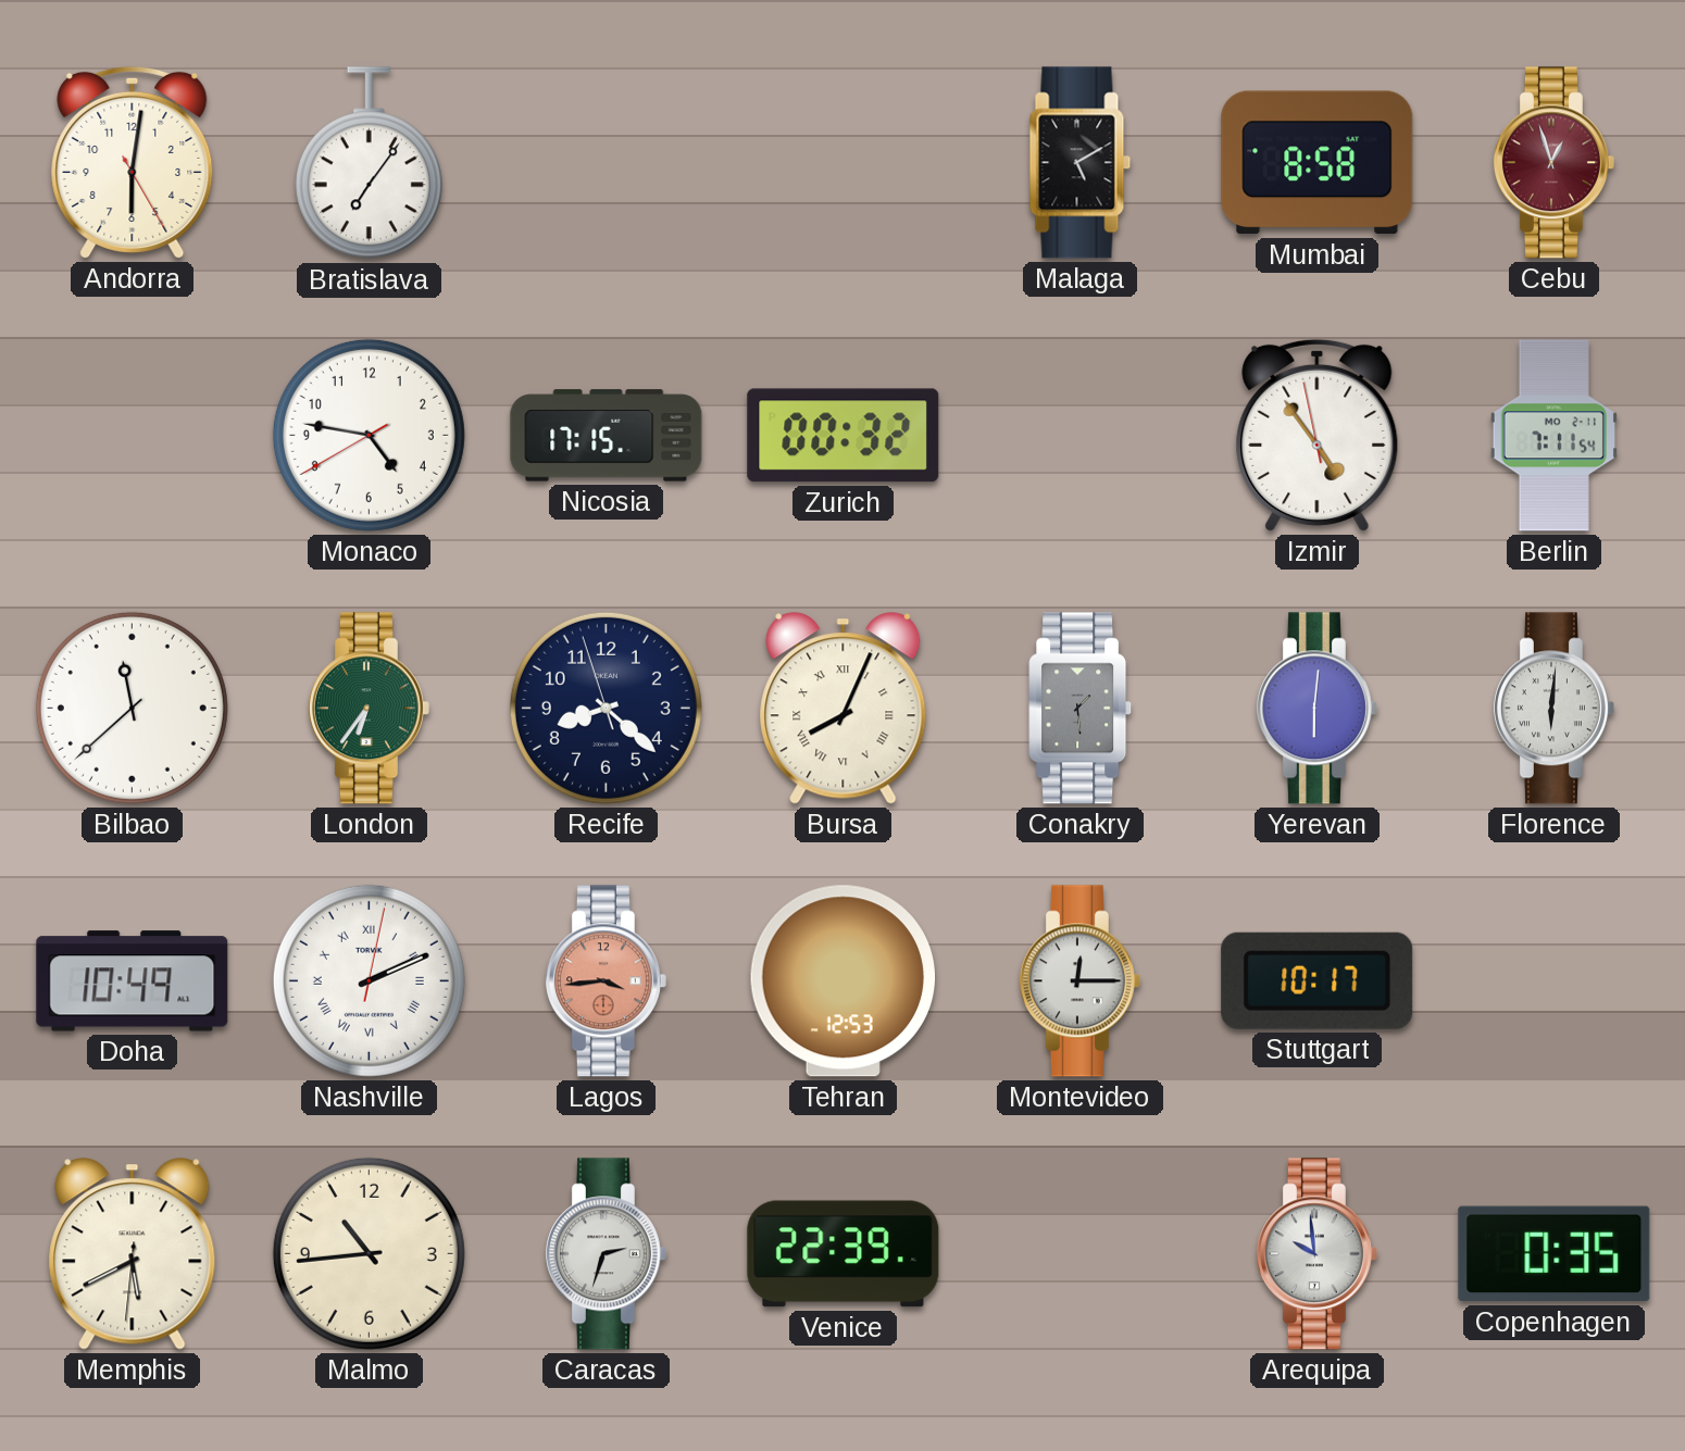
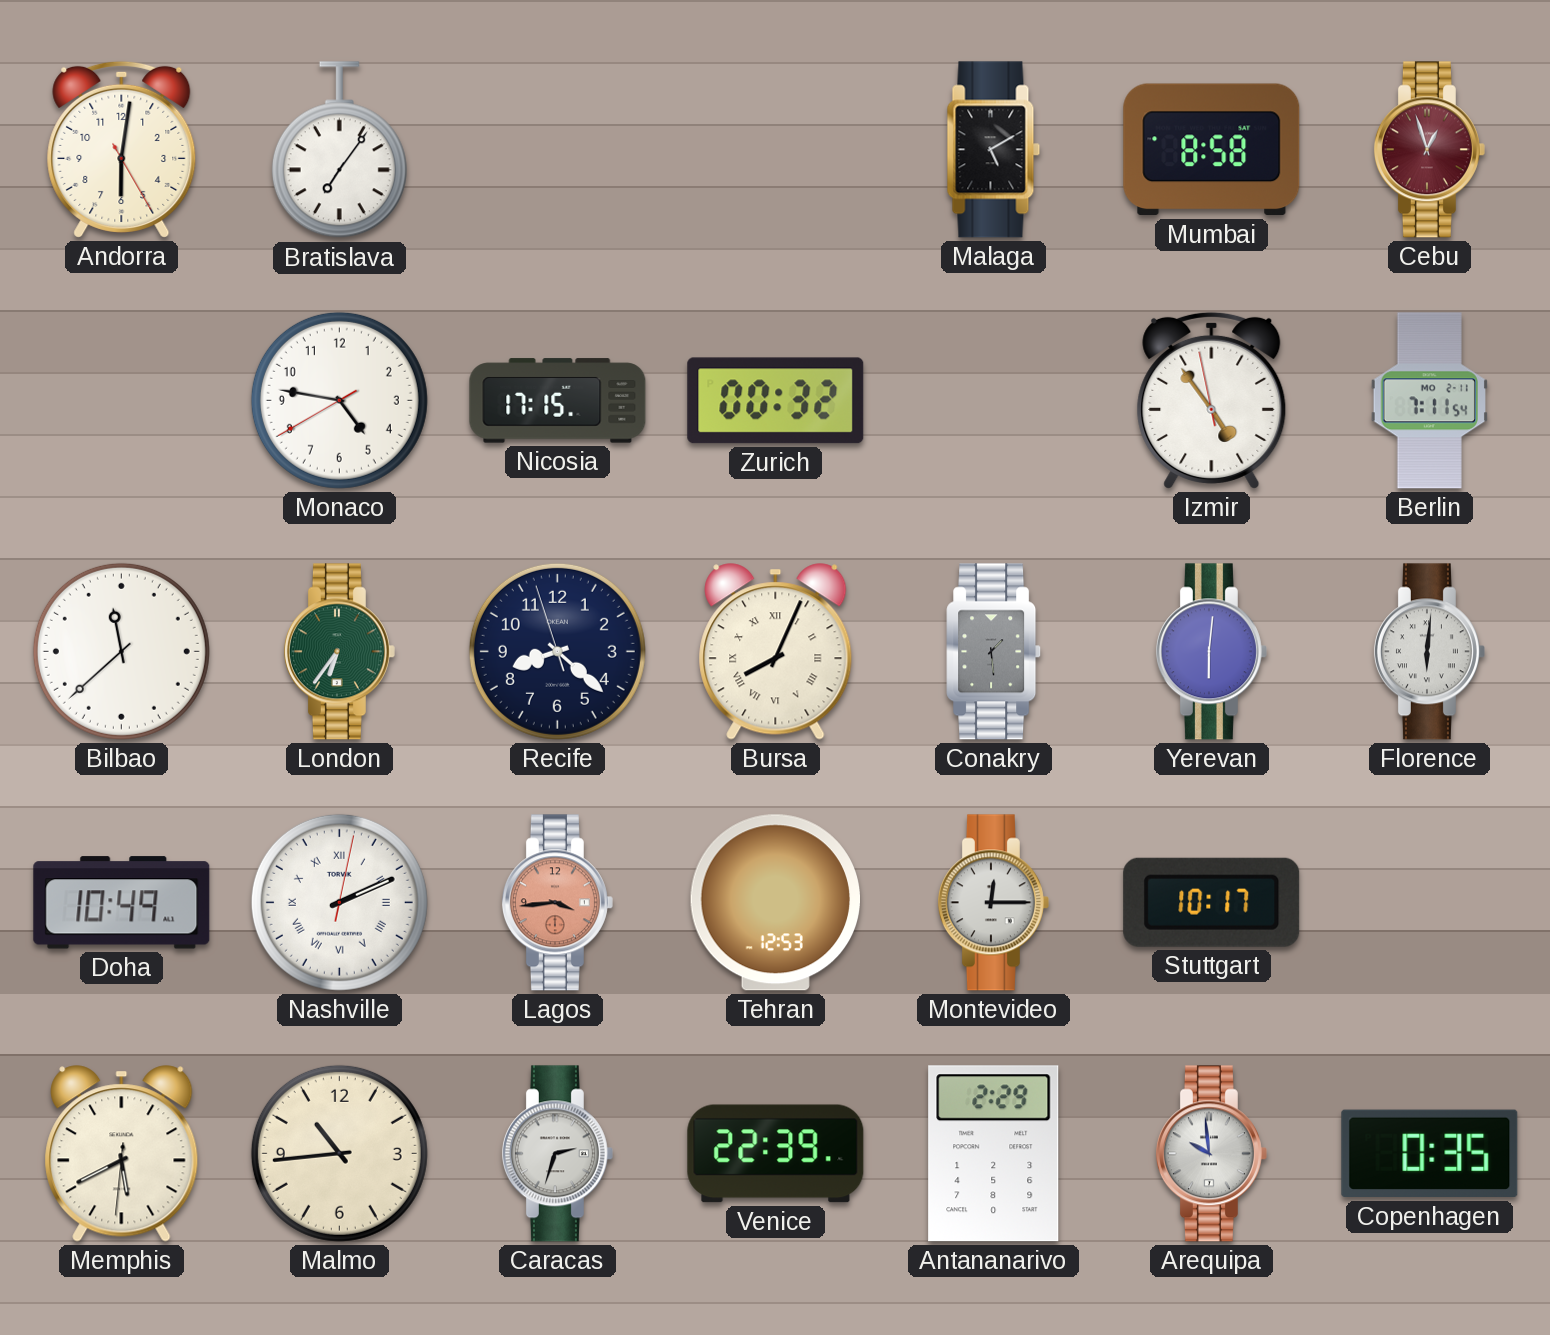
Antananarivo: none -> 2:29
